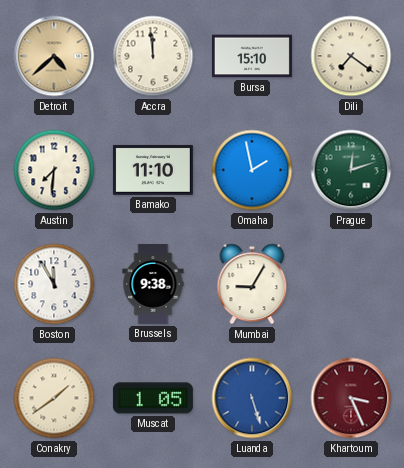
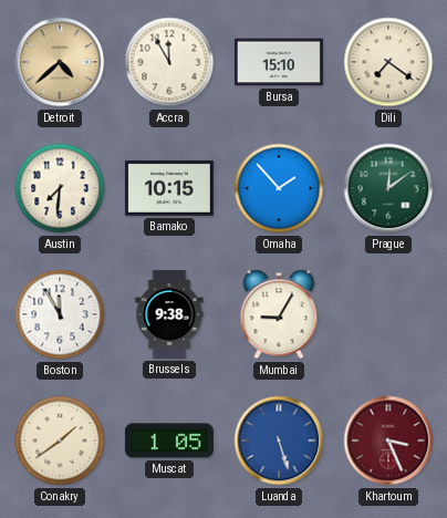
Accra: 11:59 -> 11:55
Bamako: 11:10 -> 10:15
Omaha: 1:58 -> 1:53
Prague: 12:12 -> 12:09
